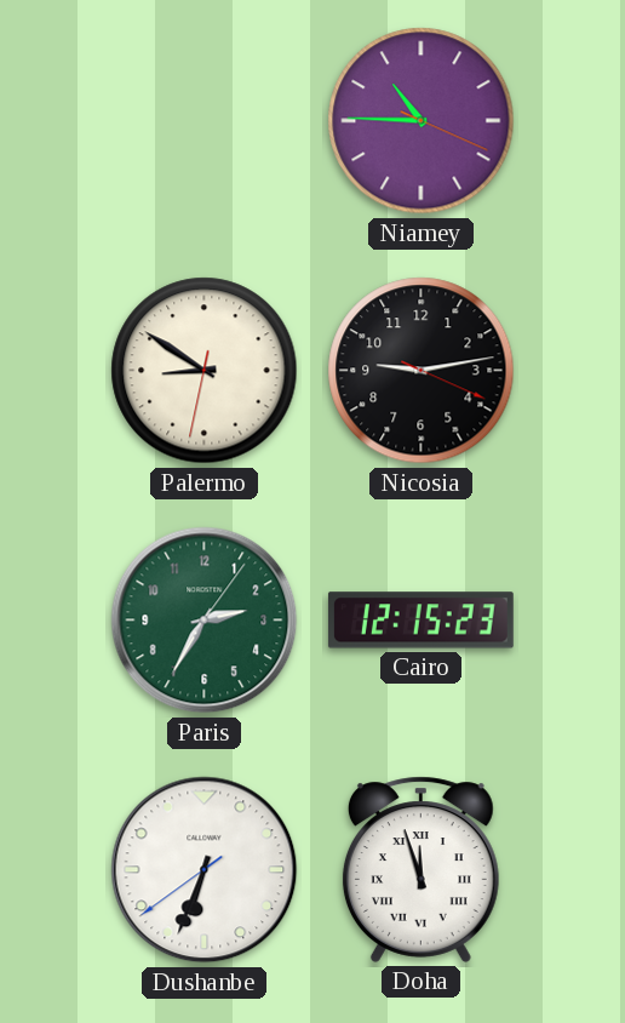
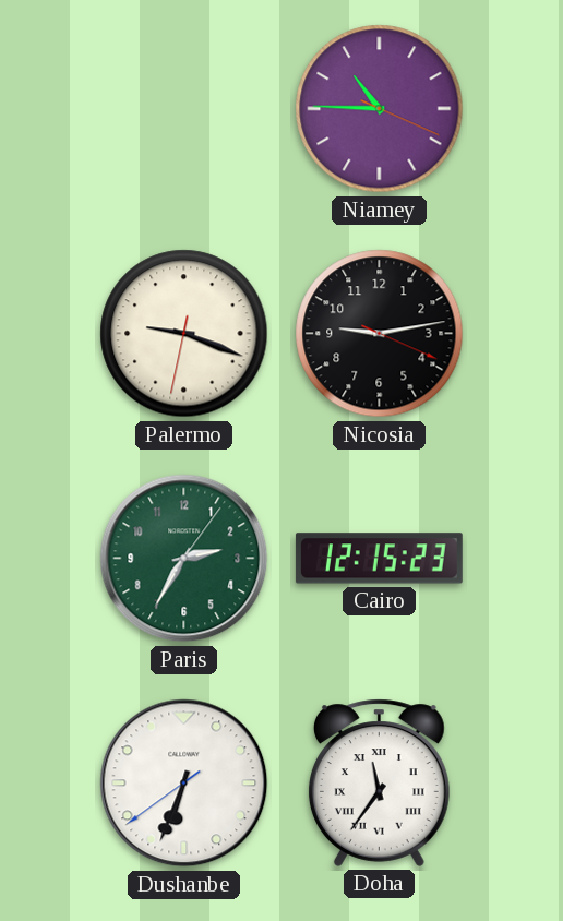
Palermo: 8:50 -> 9:18
Doha: 11:57 -> 11:36
